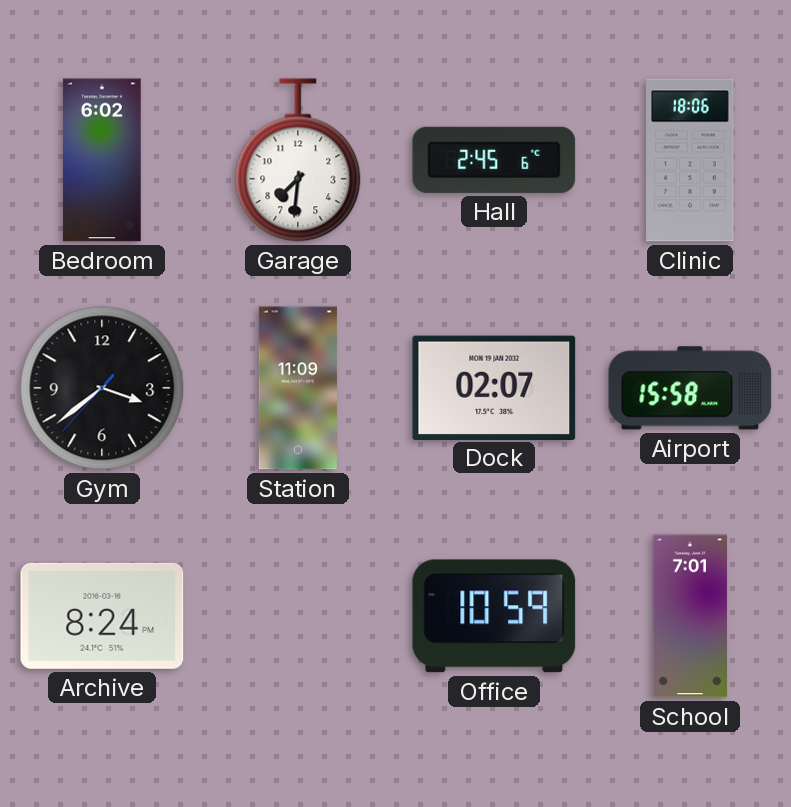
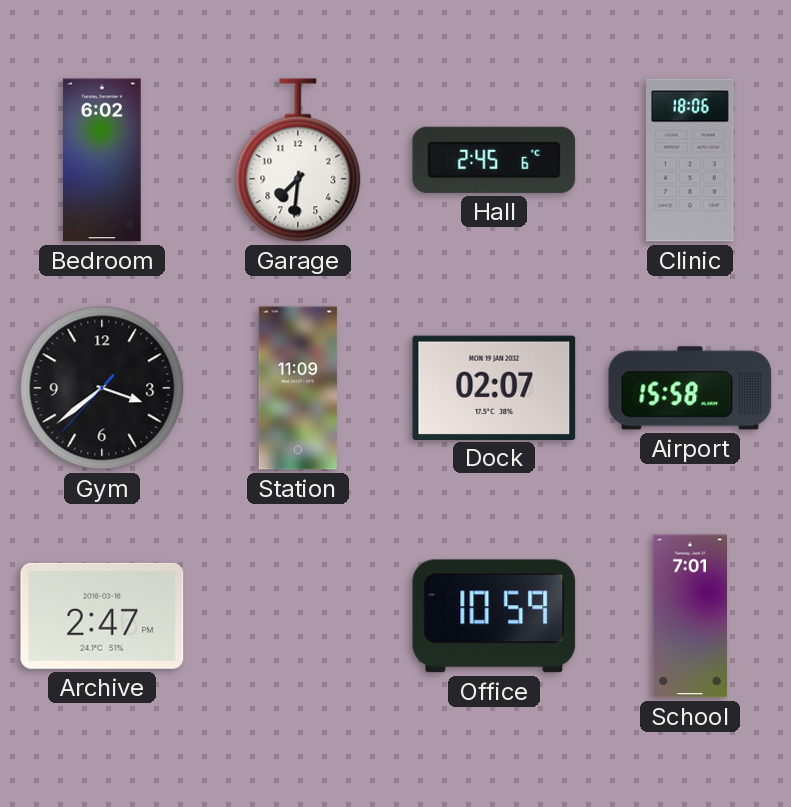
Archive: 8:24 -> 2:47
